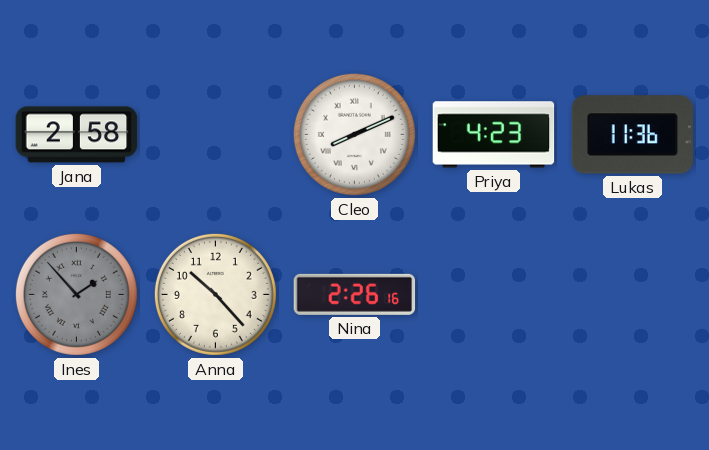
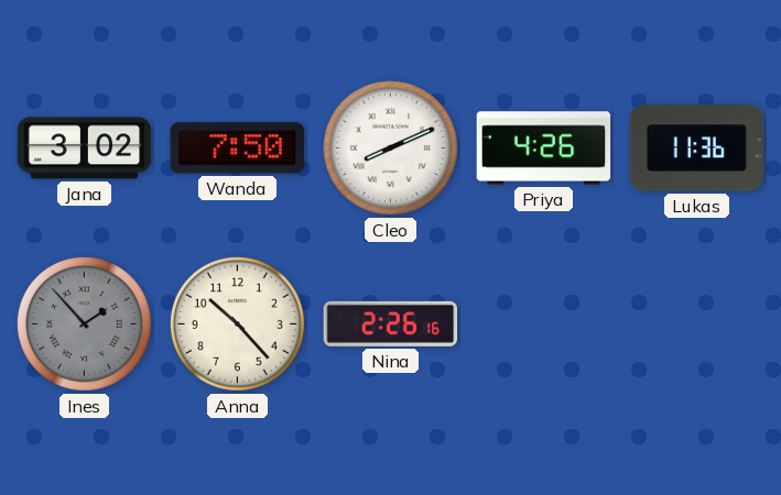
Jana: 2:58 -> 3:02
Wanda: none -> 7:50
Priya: 4:23 -> 4:26
